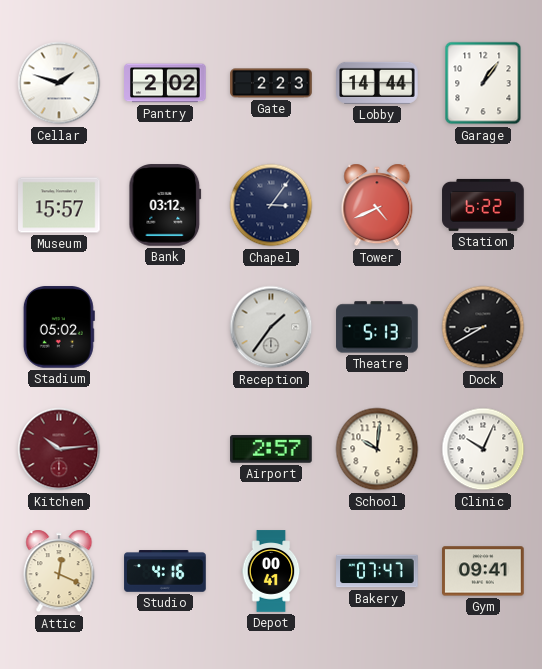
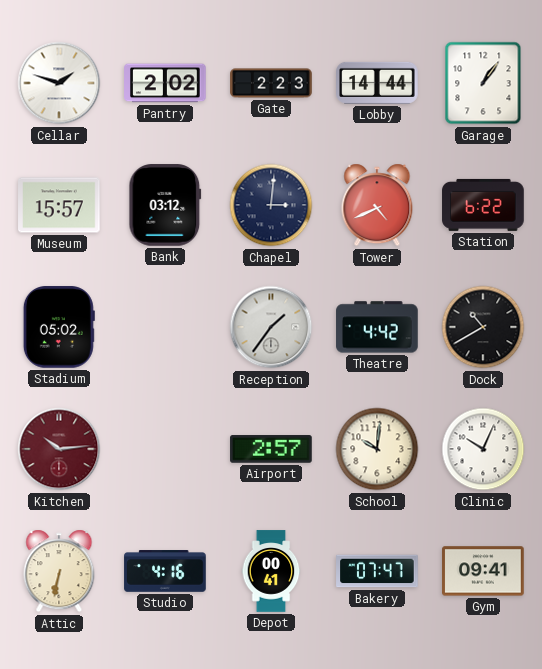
Chapel: 3:06 -> 3:01
Theatre: 5:13 -> 4:42
Dock: 8:40 -> 10:40
Attic: 12:19 -> 6:32
